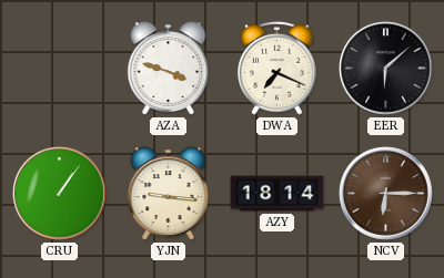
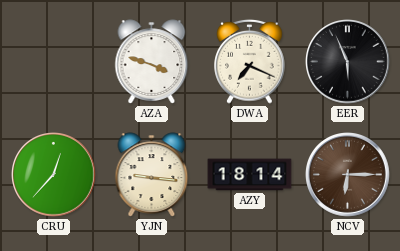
EER: 6:08 -> 5:56
CRU: 1:06 -> 12:37
